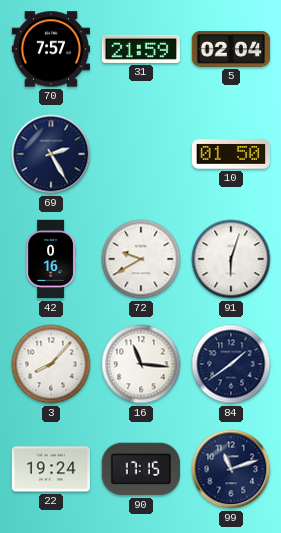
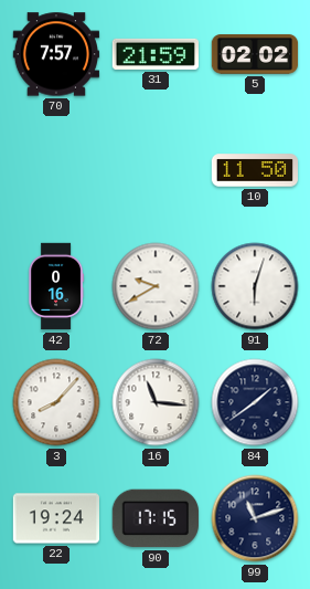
5: 02:04 -> 02:02
69: 2:25 -> none
10: 01:50 -> 11:50
